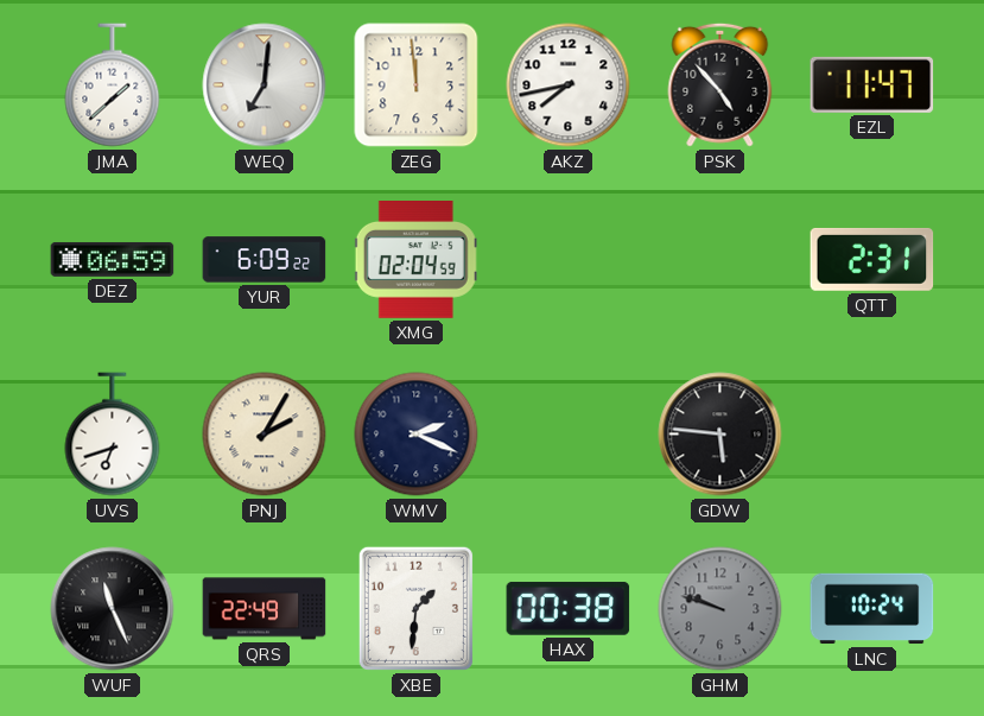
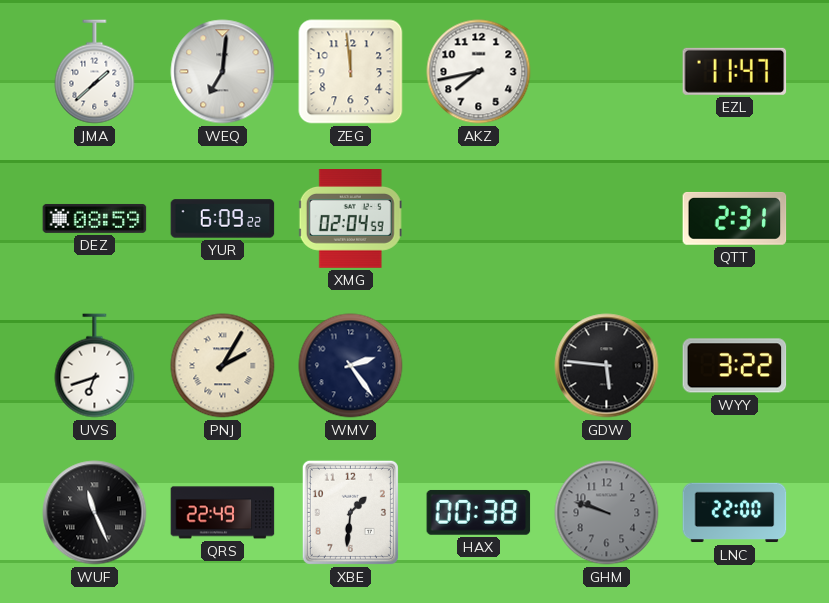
PSK: 4:53 -> none
DEZ: 06:59 -> 08:59
WMV: 2:19 -> 2:24
WYY: none -> 3:22
LNC: 10:24 -> 22:00
